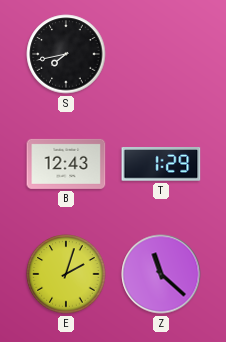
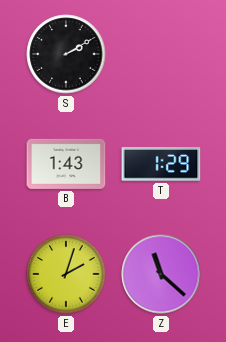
S: 7:43 -> 2:10
B: 12:43 -> 1:43
